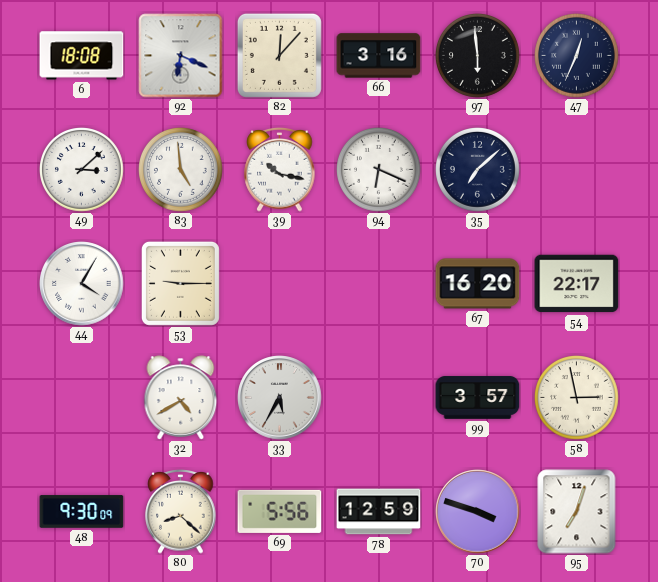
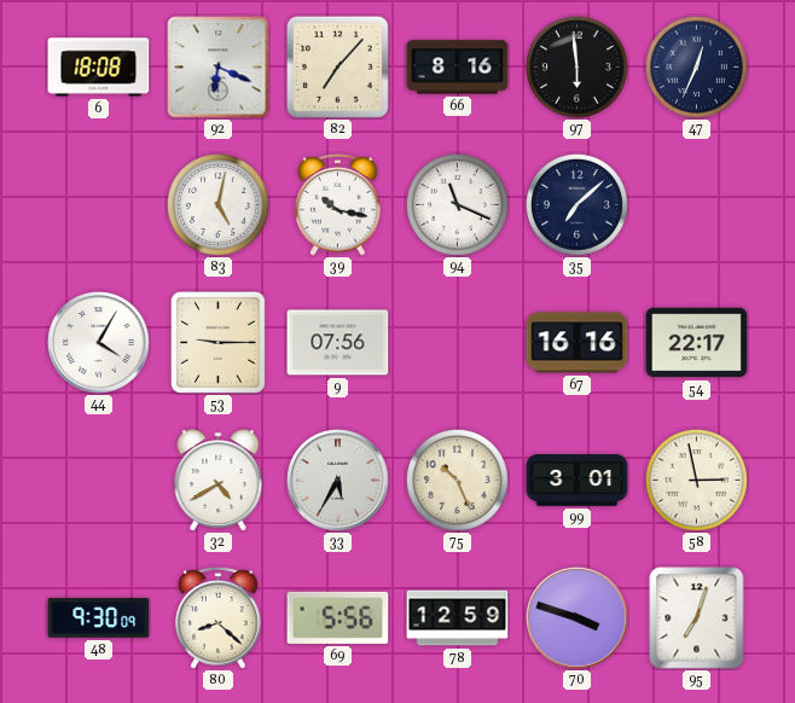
82: 12:07 -> 7:07
66: 3:16 -> 8:16
49: 3:08 -> none
83: 4:59 -> 5:02
94: 6:19 -> 11:19
9: none -> 07:56
67: 16:20 -> 16:16
75: none -> 10:26
99: 3:57 -> 3:01
